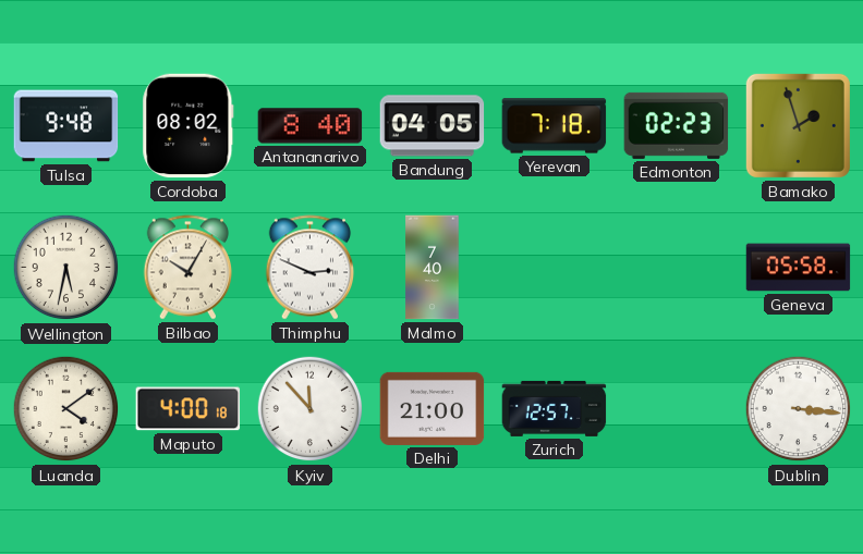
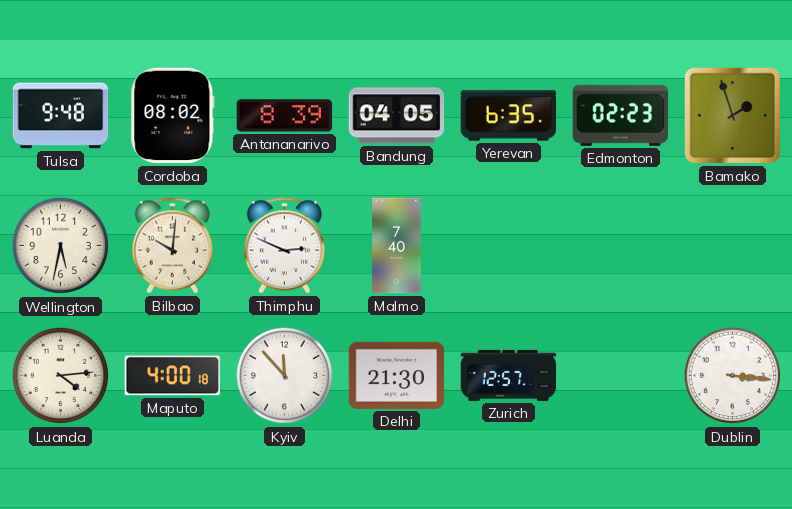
Antananarivo: 8:40 -> 8:39
Yerevan: 7:18 -> 6:35
Bilbao: 10:05 -> 10:01
Geneva: 05:58 -> none
Luanda: 4:09 -> 4:14
Delhi: 21:00 -> 21:30
